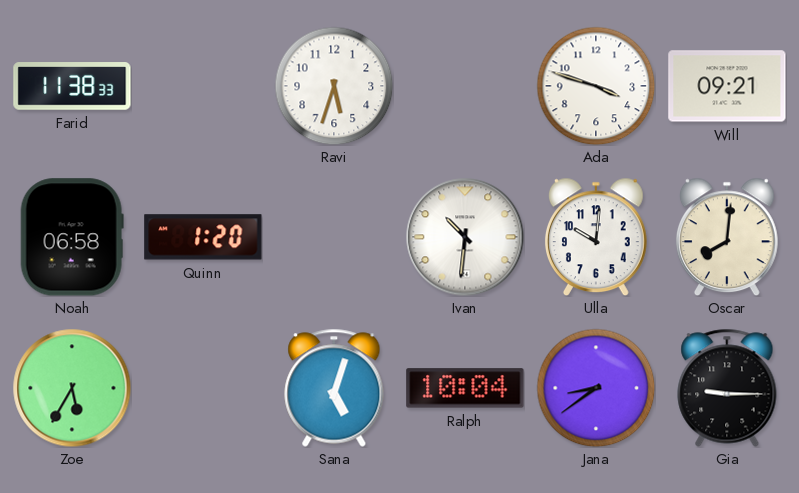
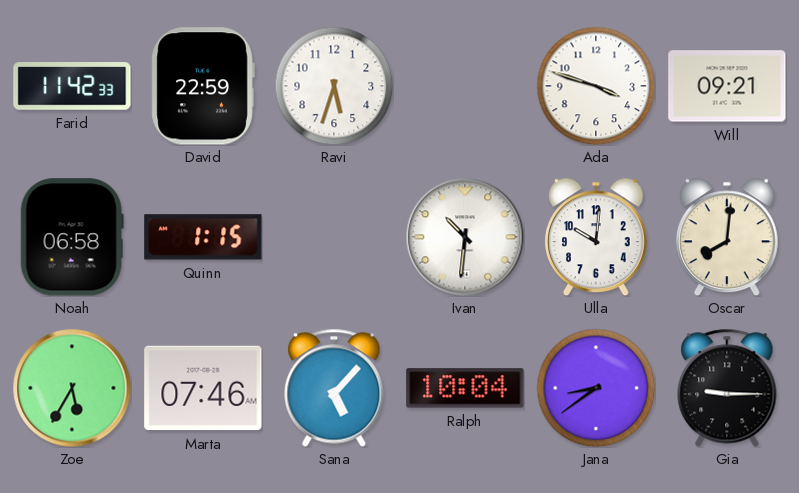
Farid: 11:38 -> 11:42
David: none -> 22:59
Quinn: 1:20 -> 1:15
Marta: none -> 07:46
Sana: 5:03 -> 5:07
